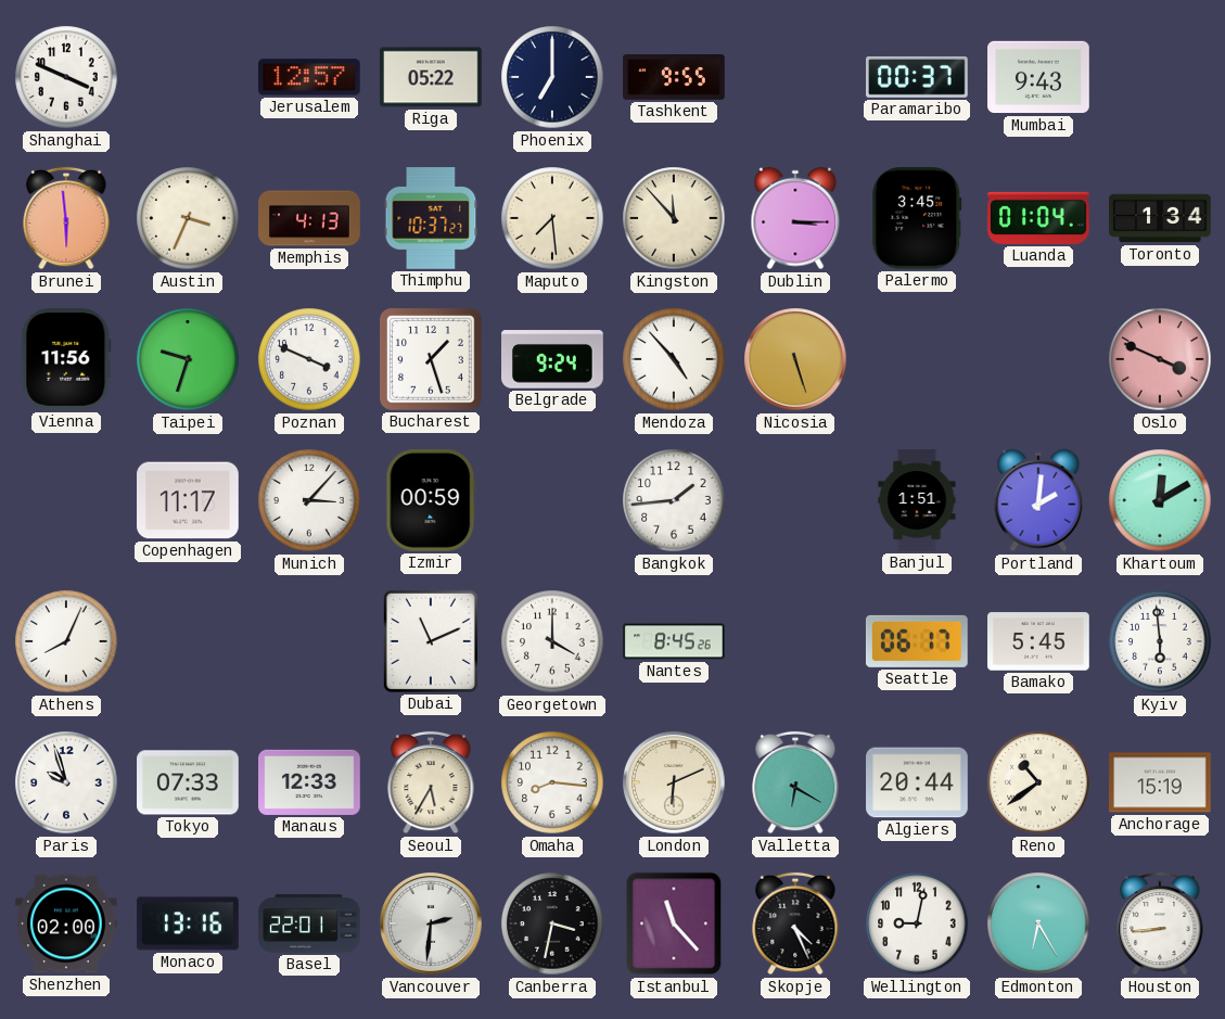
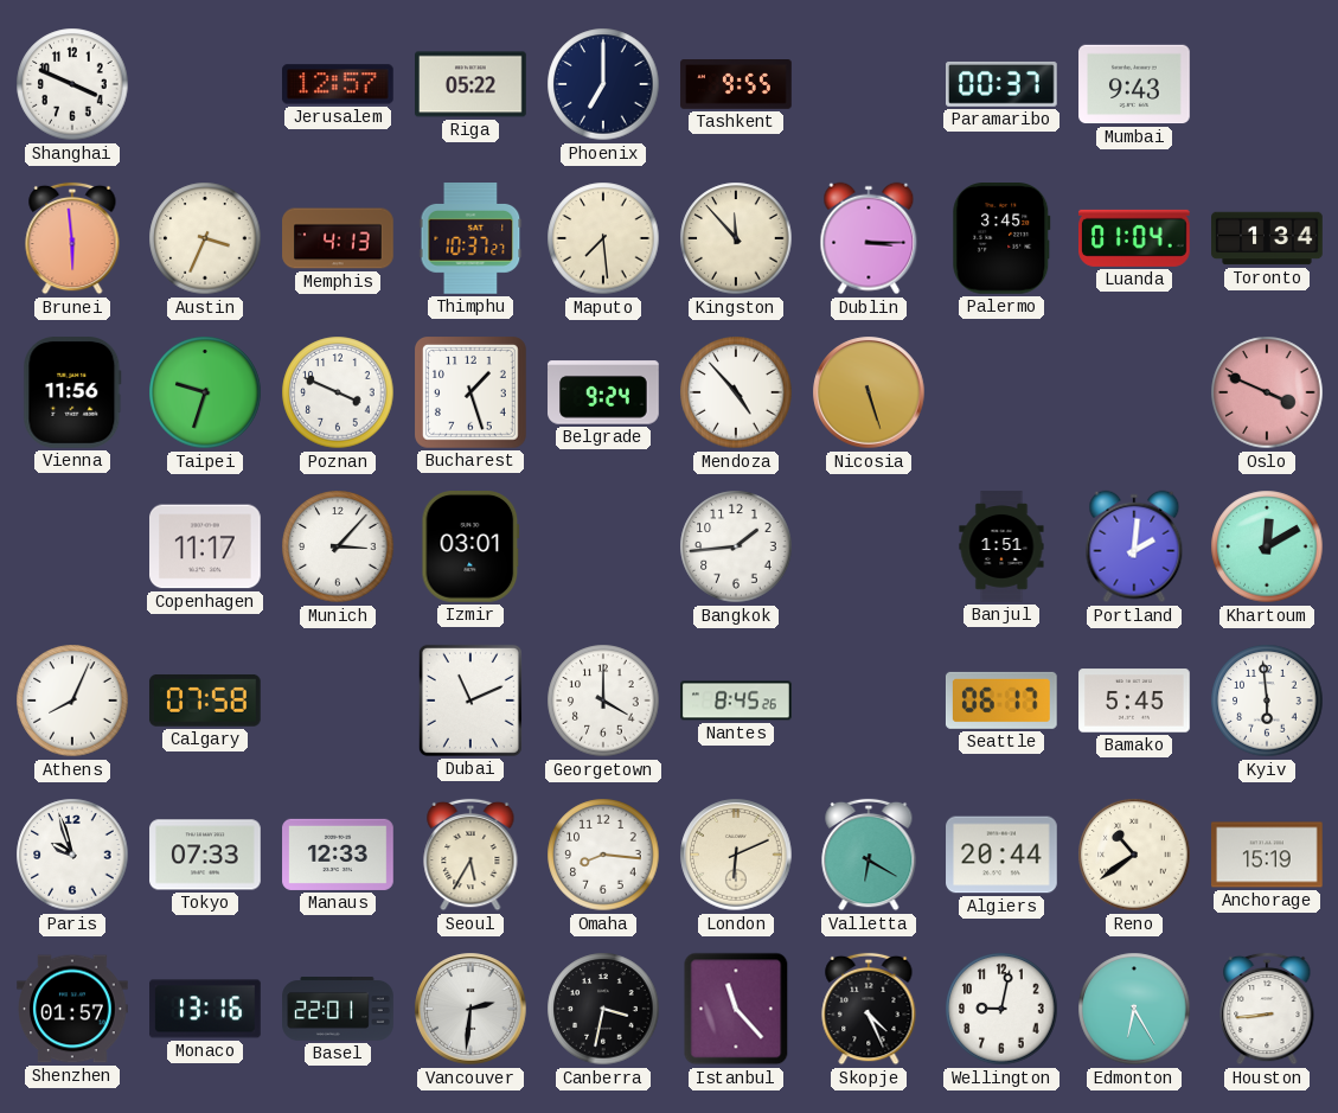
Izmir: 00:59 -> 03:01
Calgary: none -> 07:58
Shenzhen: 02:00 -> 01:57
